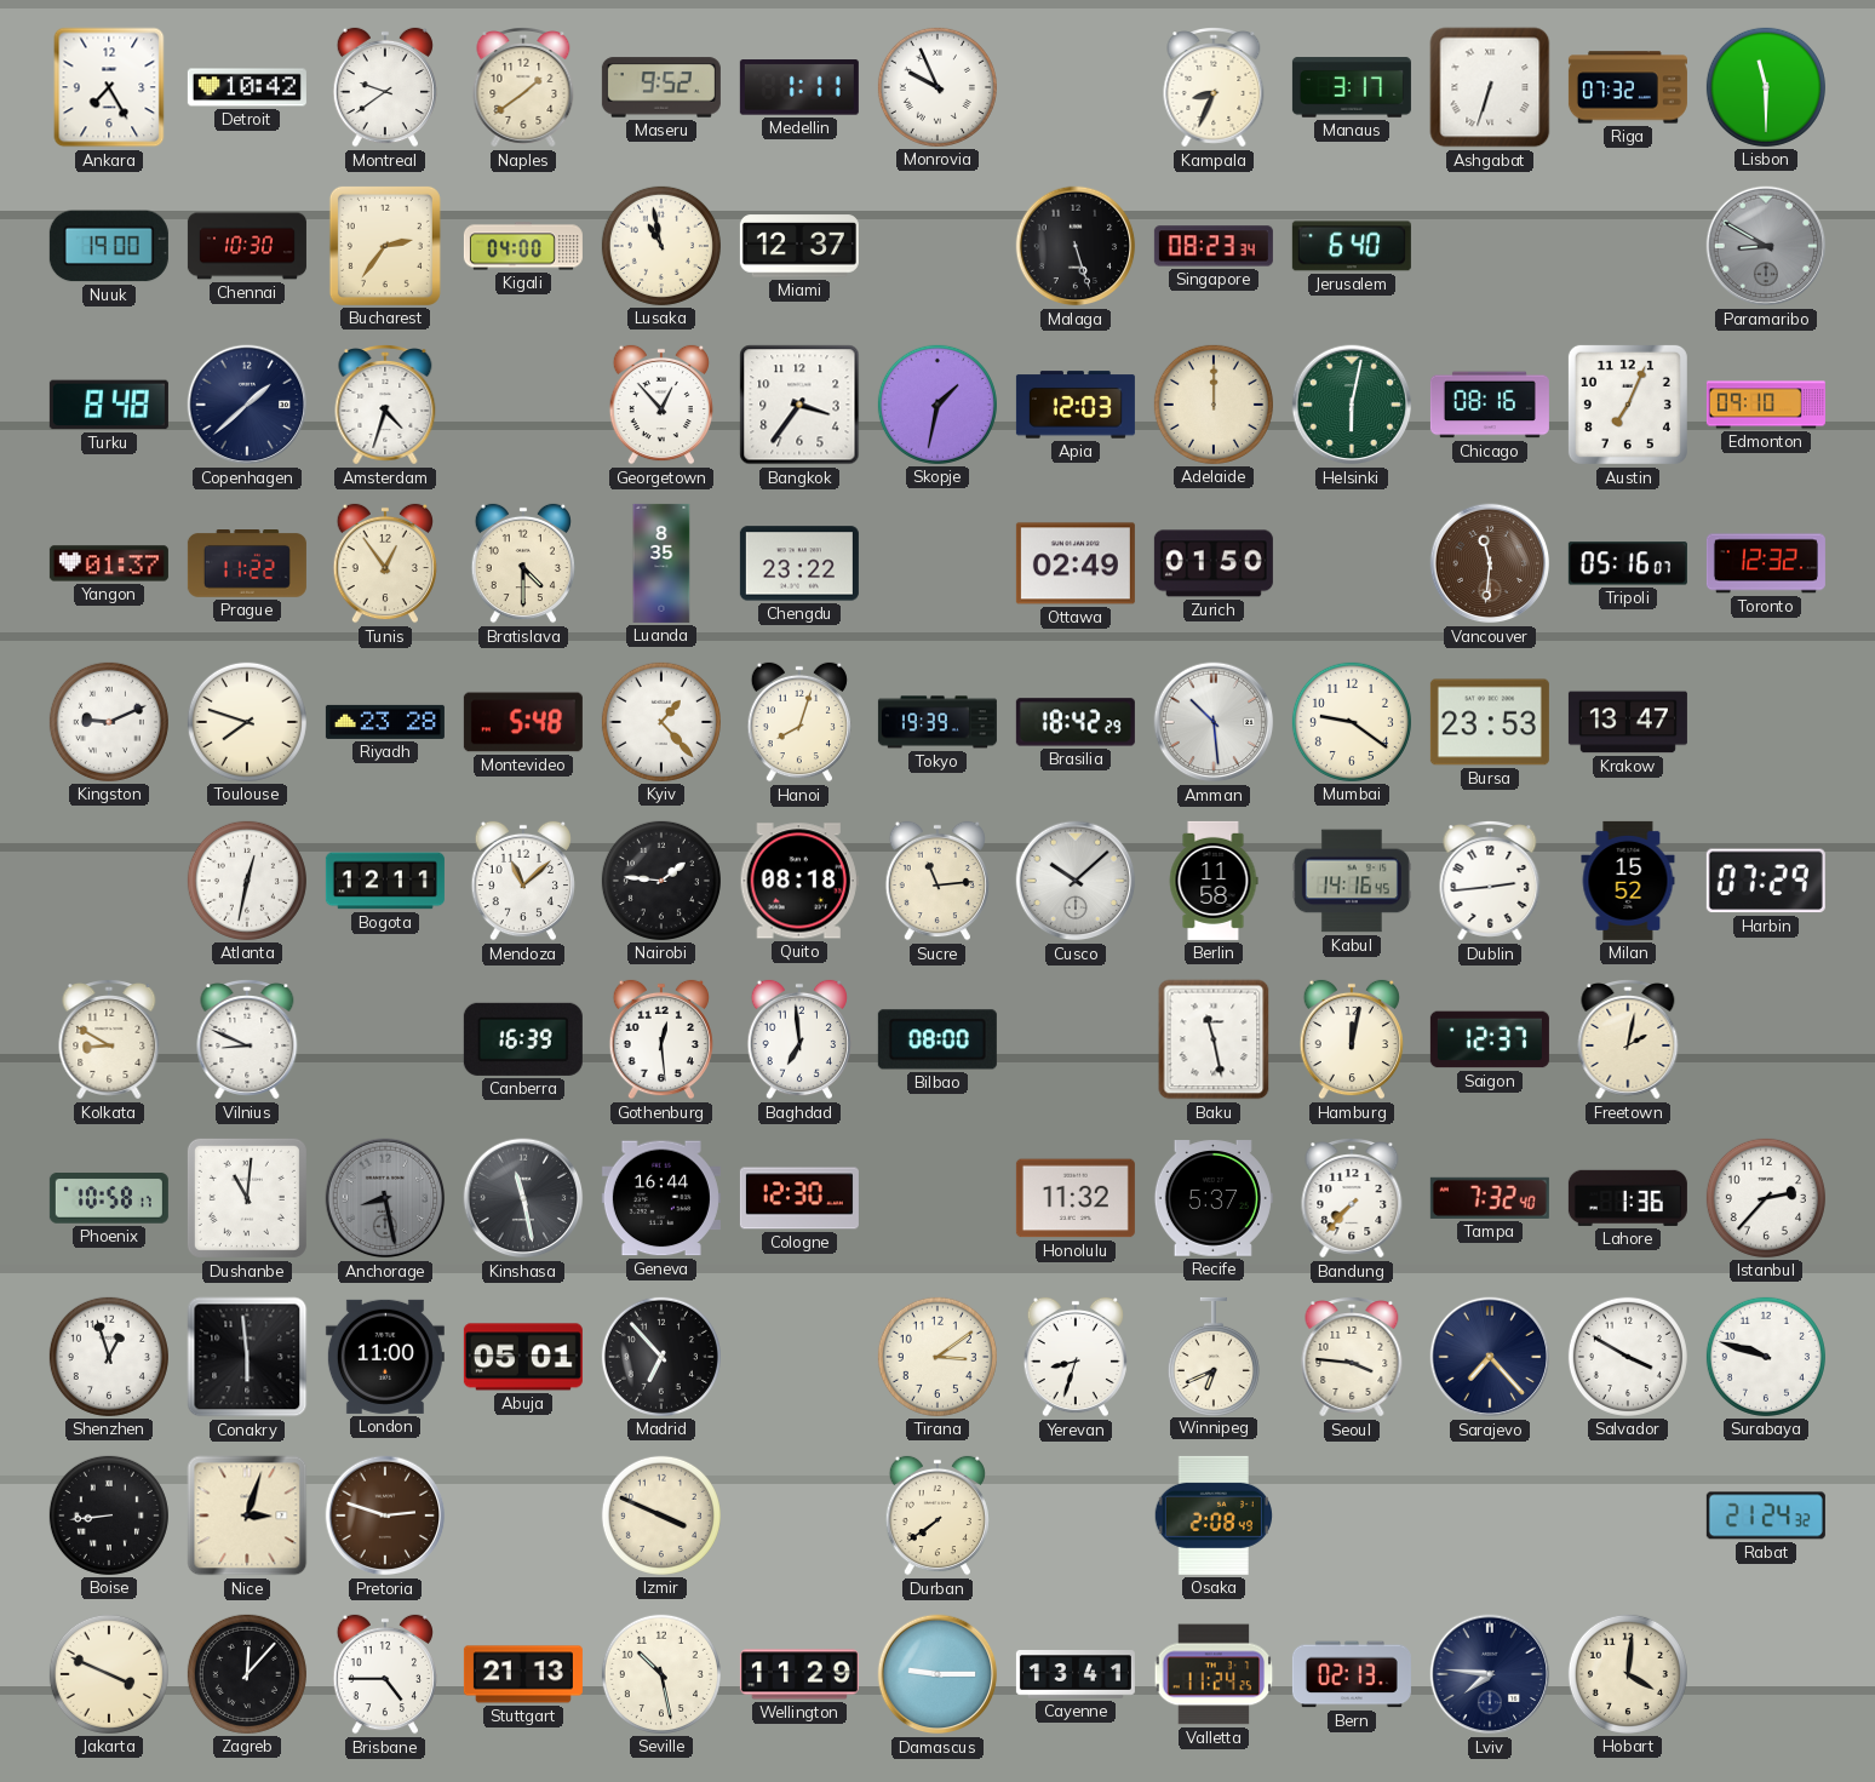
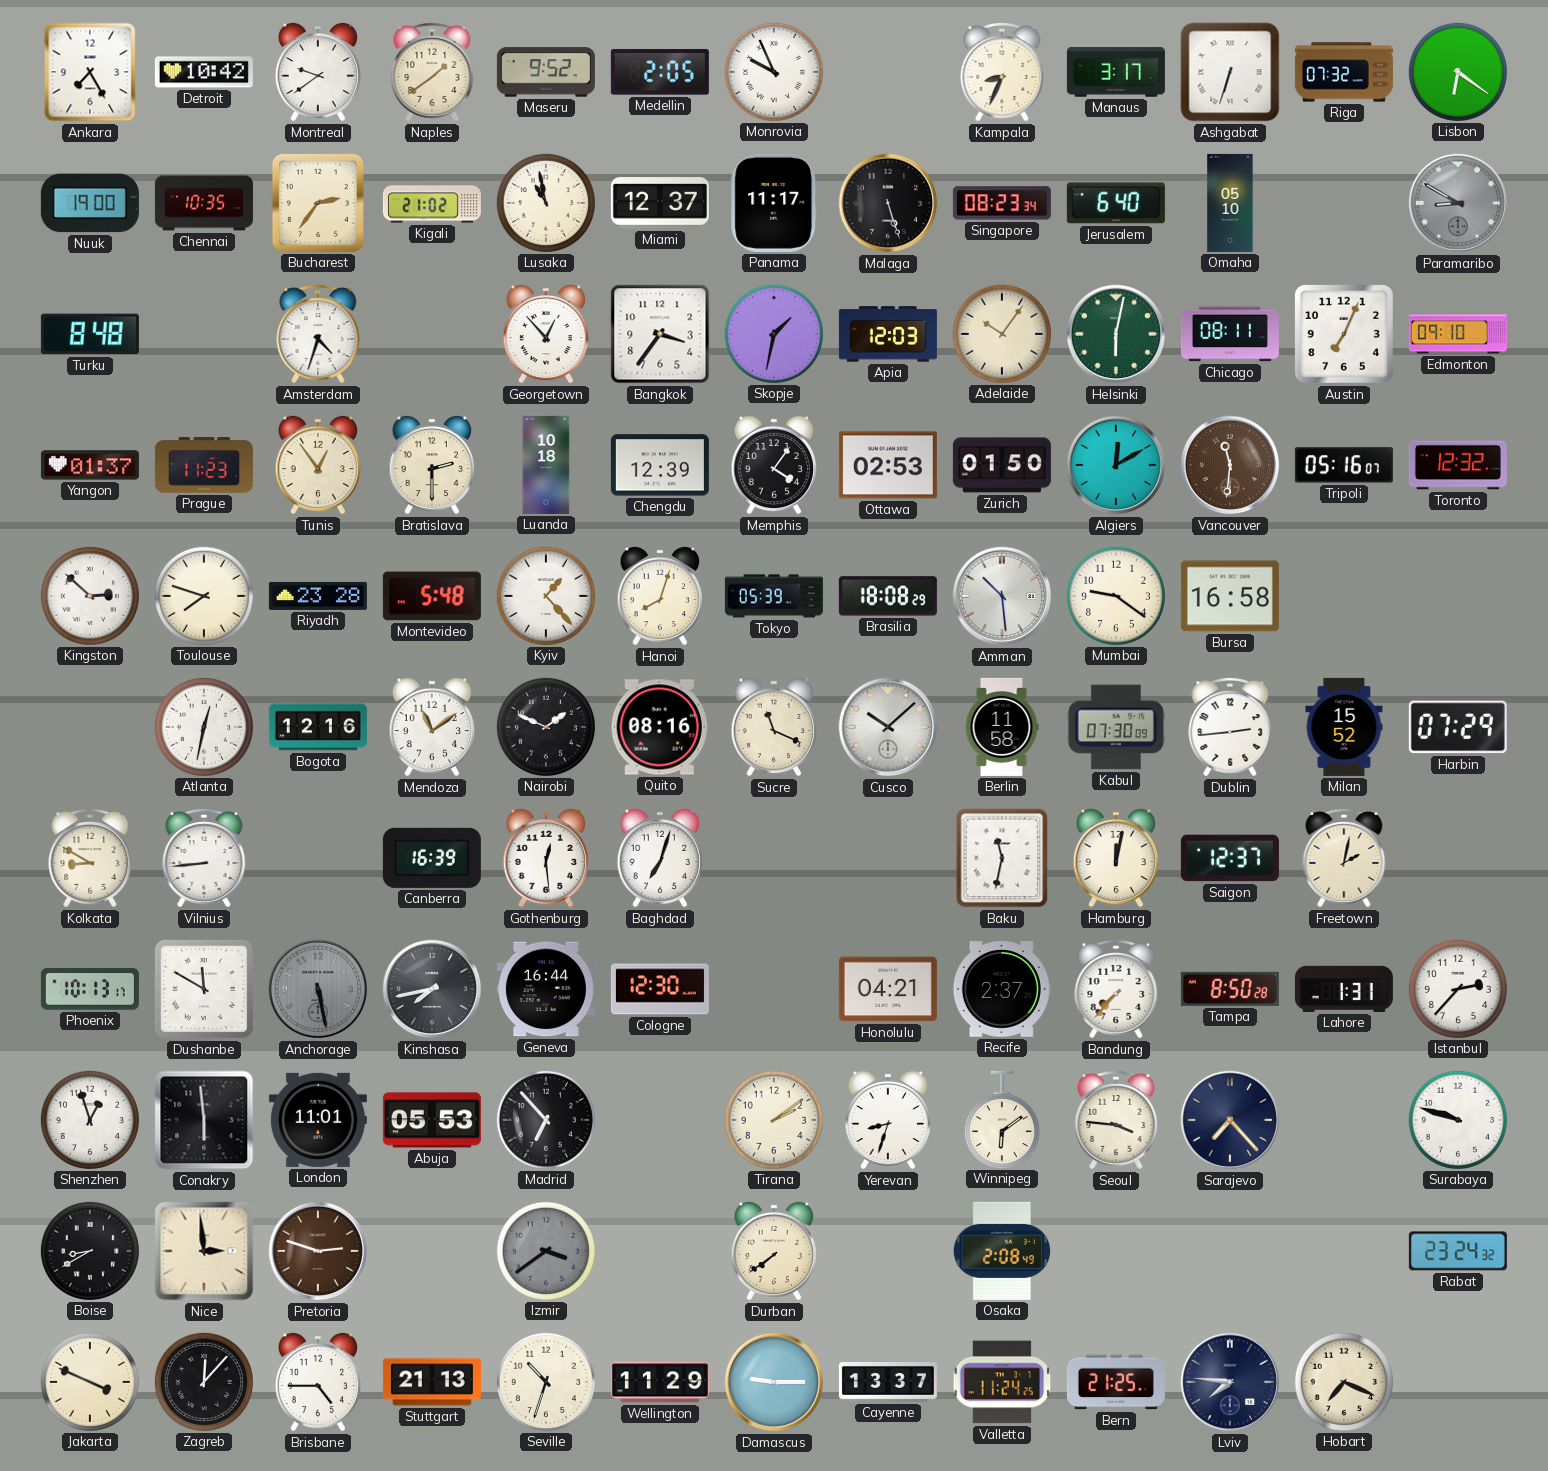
Medellin: 1:11 -> 2:05
Lisbon: 11:30 -> 6:21
Chennai: 10:30 -> 10:35
Kigali: 04:00 -> 21:02
Panama: none -> 11:17
Omaha: none -> 05:10
Copenhagen: 1:38 -> none
Adelaide: 12:00 -> 10:06
Chicago: 08:16 -> 08:11
Prague: 11:22 -> 11:23
Bratislava: 4:30 -> 2:30
Luanda: 8:35 -> 10:18
Chengdu: 23:22 -> 12:39
Memphis: none -> 4:06
Ottawa: 02:49 -> 02:53
Algiers: none -> 12:10
Kingston: 9:11 -> 2:52
Tokyo: 19:39 -> 05:39
Brasilia: 18:42 -> 18:08
Bursa: 23:53 -> 16:58
Krakow: 13:47 -> none
Bogota: 12:11 -> 12:16
Mendoza: 11:08 -> 11:09
Nairobi: 1:46 -> 1:49
Quito: 08:18 -> 08:16
Sucre: 11:14 -> 11:19
Kabul: 14:16 -> 07:30
Vilnius: 8:49 -> 8:44
Baghdad: 6:59 -> 7:03
Bilbao: 08:00 -> none
Baku: 11:28 -> 11:32
Phoenix: 10:58 -> 10:13
Dushanbe: 11:01 -> 11:50
Anchorage: 8:28 -> 5:28
Kinshasa: 11:28 -> 7:43
Honolulu: 11:32 -> 04:21
Recife: 5:37 -> 2:37
Tampa: 7:32 -> 8:50
Lahore: 1:36 -> 1:31
London: 11:00 -> 11:01
Abuja: 05:01 -> 05:53
Tirana: 3:09 -> 2:09
Winnipeg: 6:41 -> 6:09
Salvador: 3:50 -> none
Boise: 8:44 -> 8:40
Nice: 3:03 -> 2:59
Izmir: 3:49 -> 3:39
Izmir dial: cream -> grey
Rabat: 21:24 -> 23:24
Seville: 10:28 -> 10:33
Cayenne: 13:41 -> 13:37
Bern: 02:13 -> 21:25
Hobart: 4:01 -> 7:19
